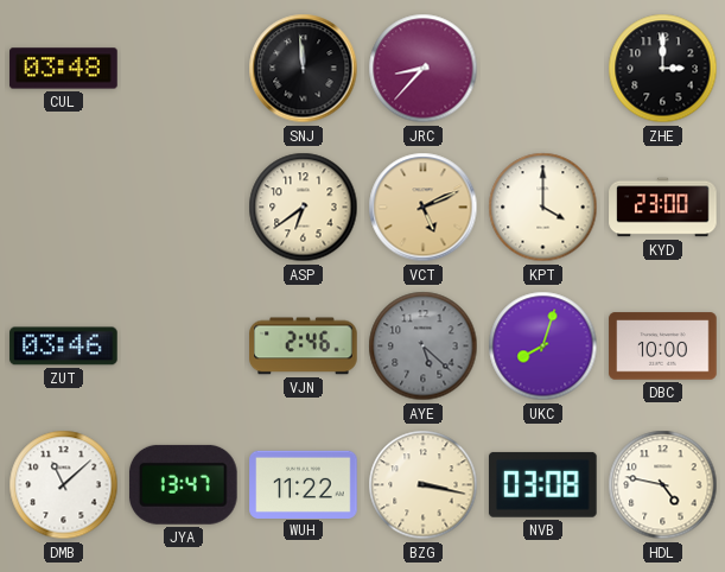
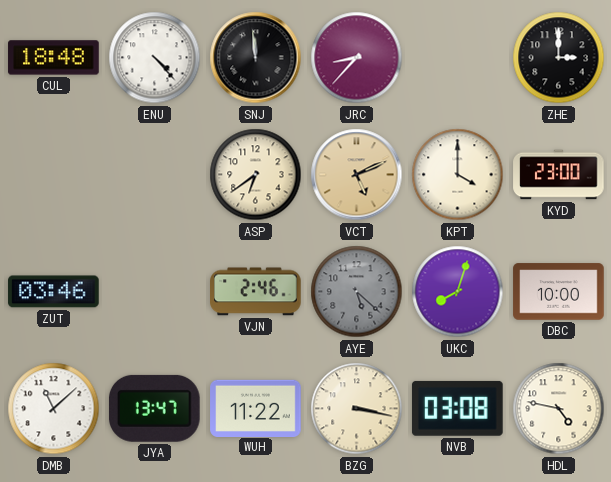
CUL: 03:48 -> 18:48
ENU: none -> 4:23
